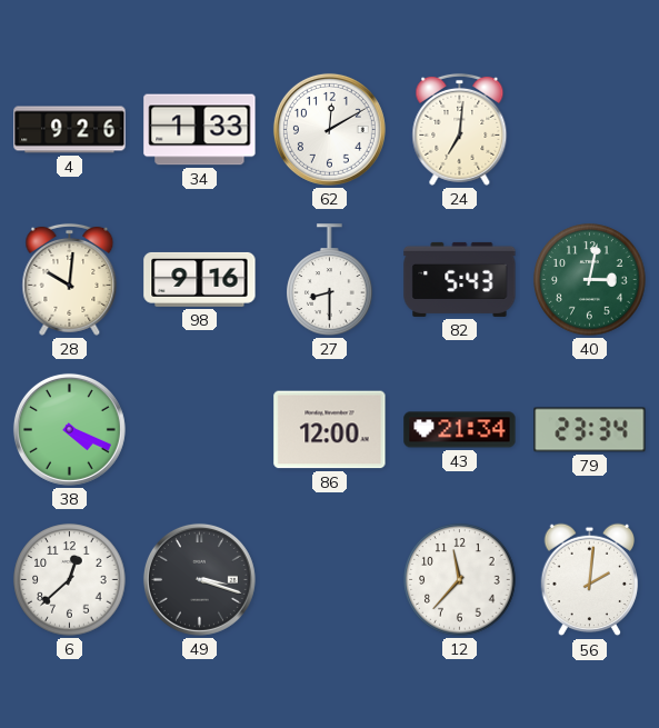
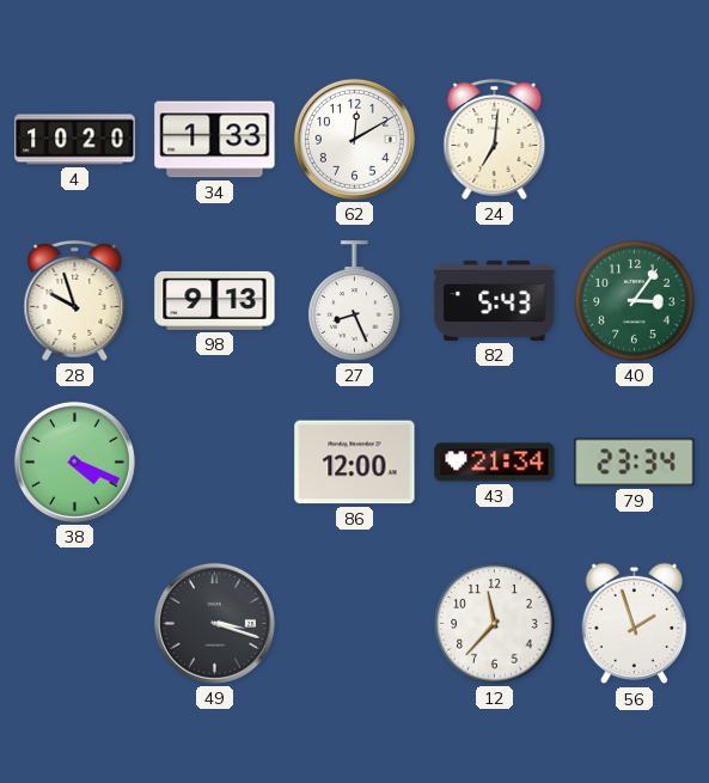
4: 9:26 -> 10:20
28: 10:01 -> 9:57
98: 9:16 -> 9:13
27: 8:30 -> 8:26
40: 3:02 -> 3:06
6: 12:38 -> none
56: 2:01 -> 1:57
